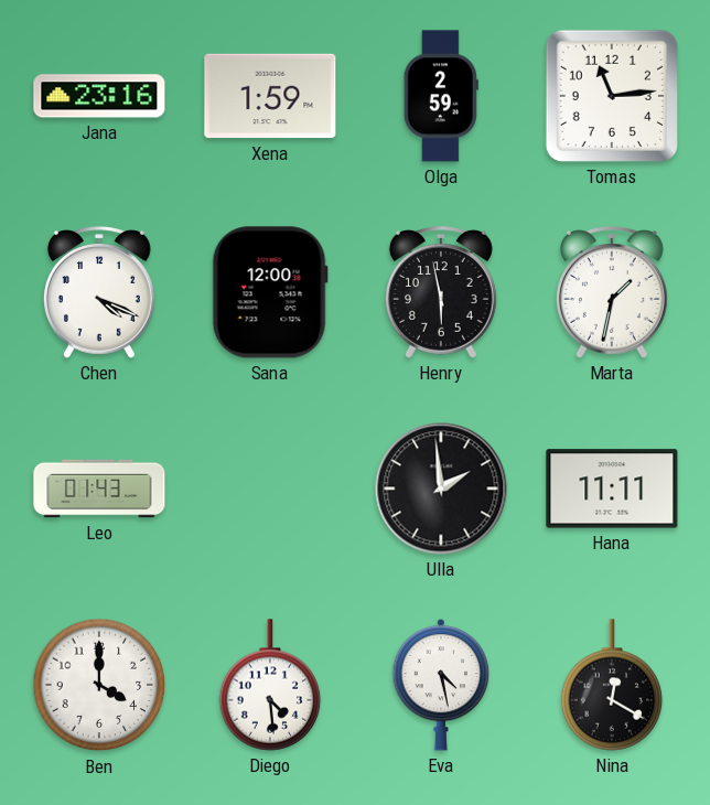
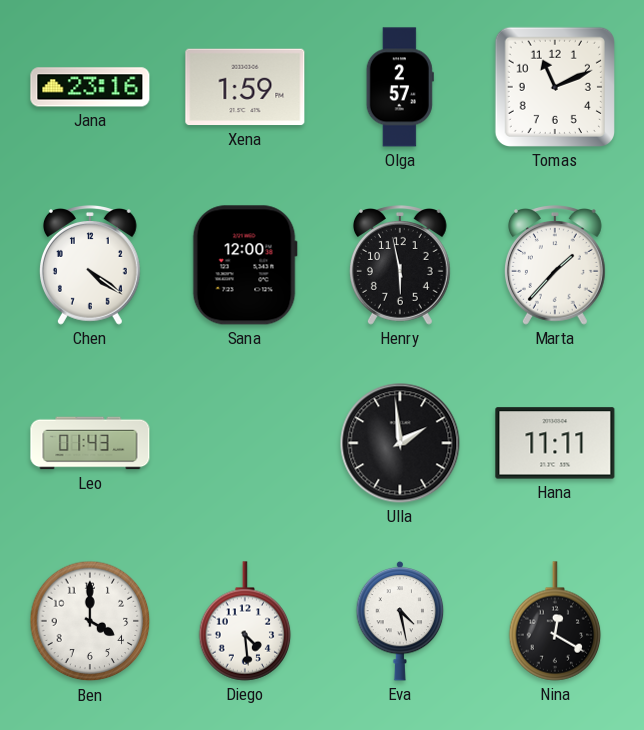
Olga: 2:59 -> 2:57
Tomas: 11:14 -> 11:11
Chen: 4:19 -> 4:21
Marta: 1:32 -> 1:37
